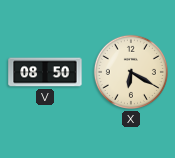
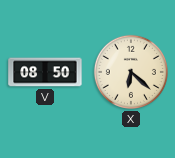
X: 6:20 -> 6:22
